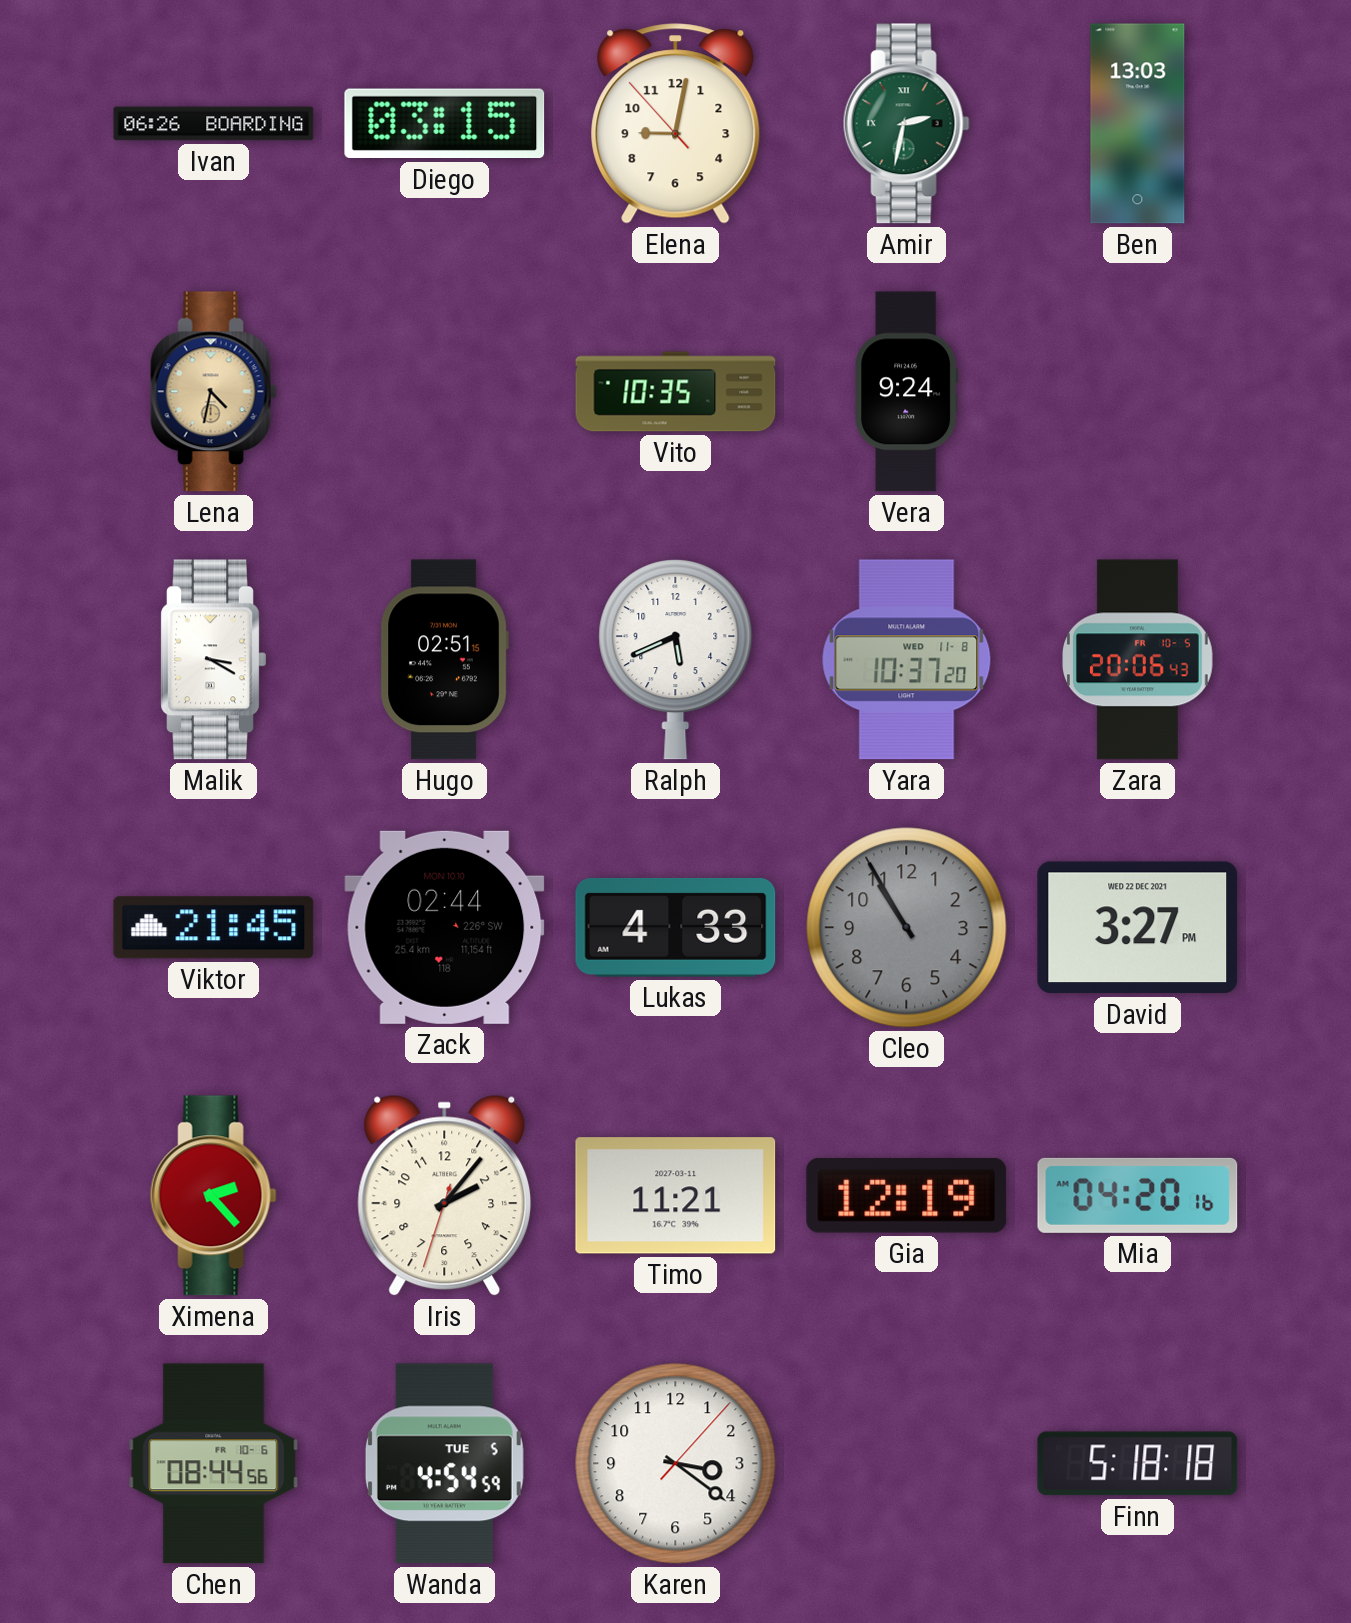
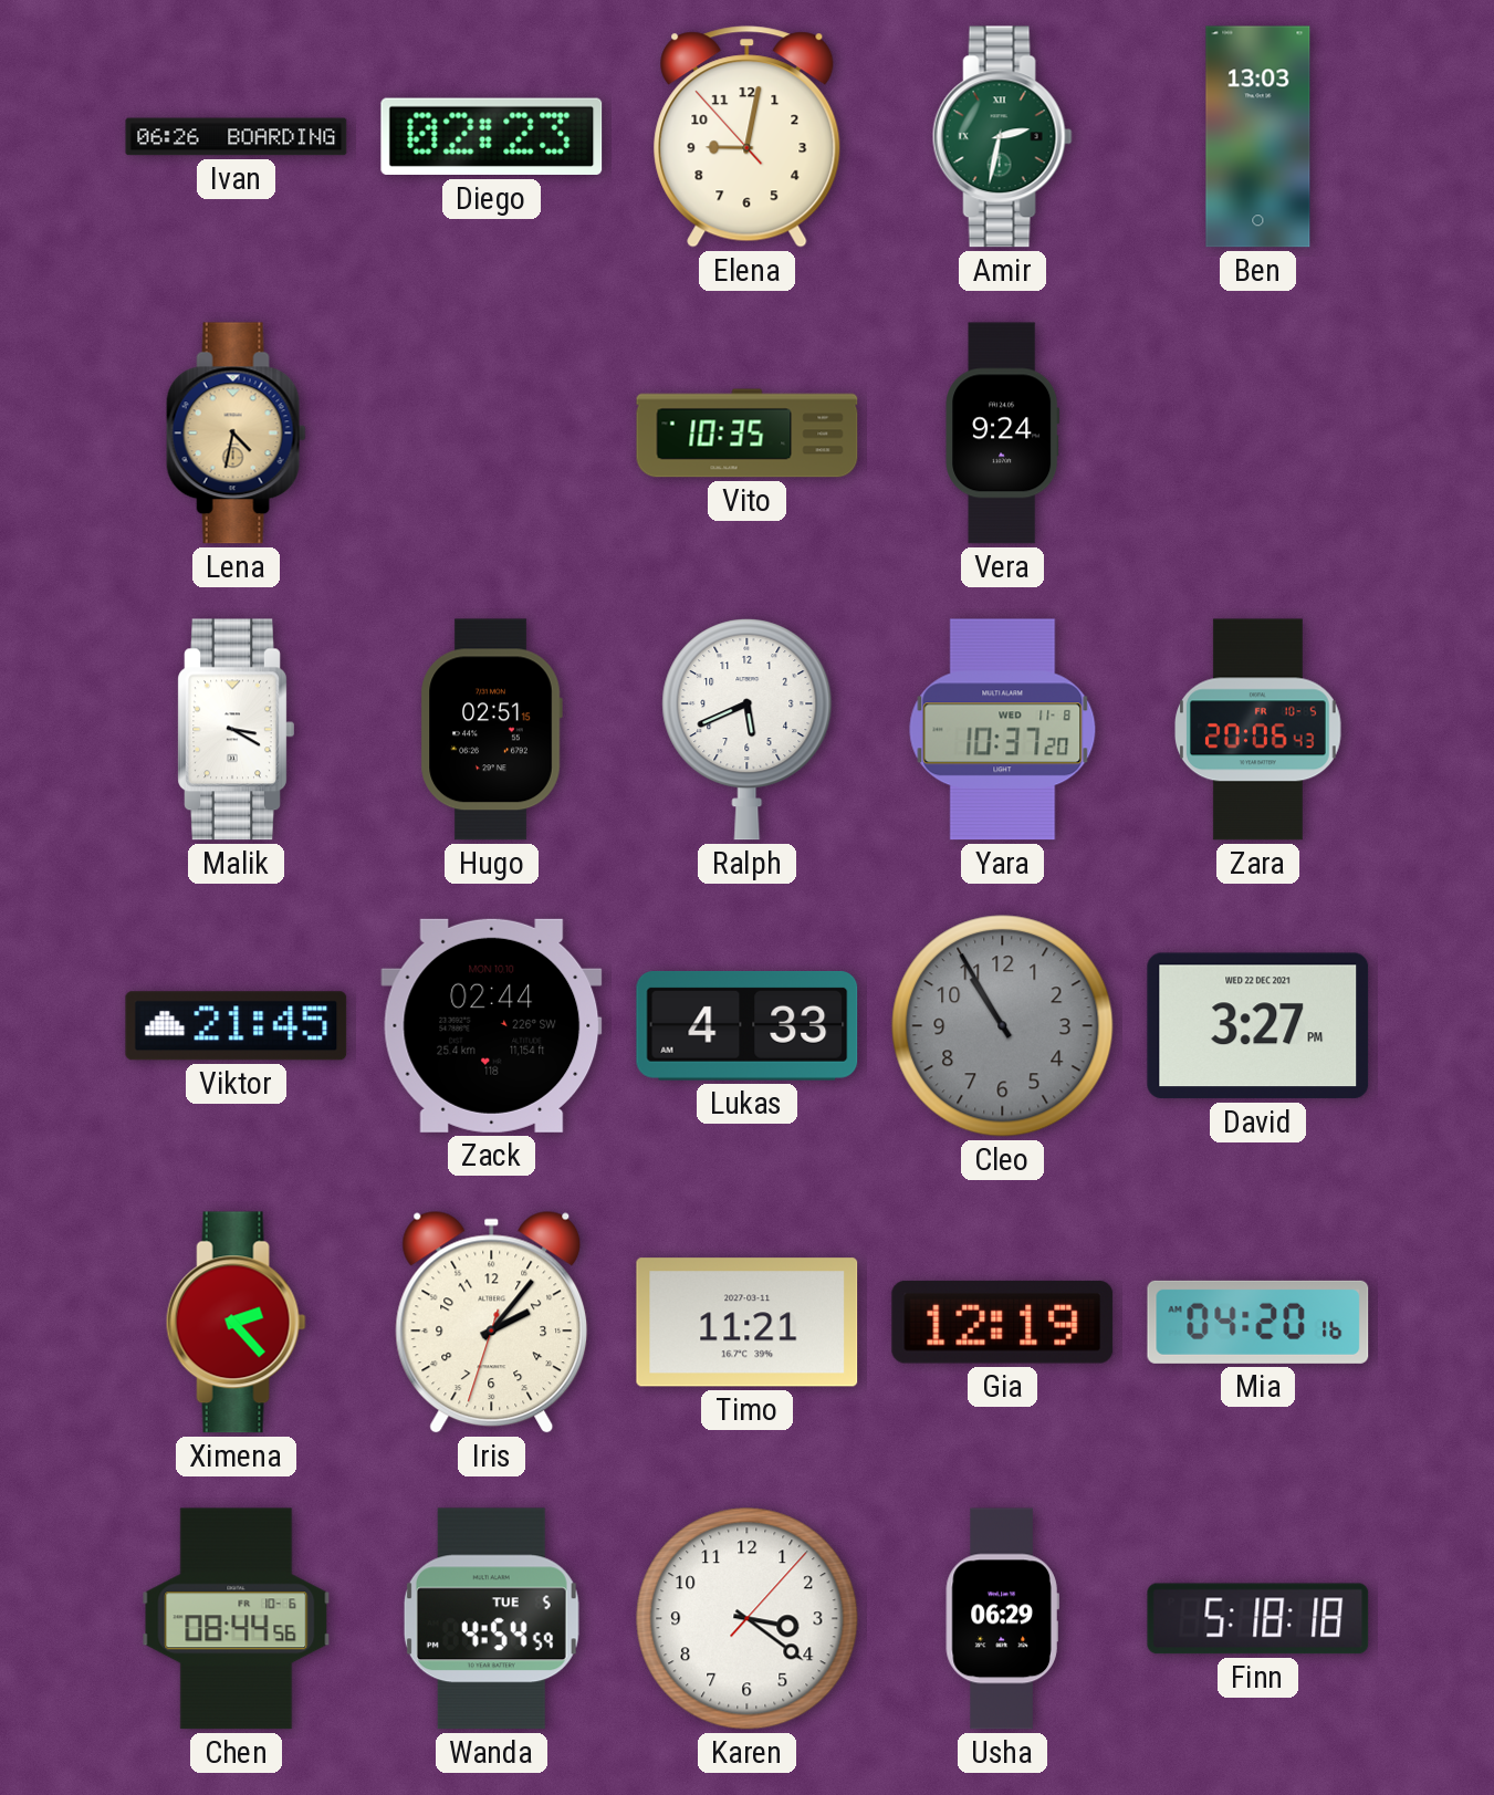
Diego: 03:15 -> 02:23
Usha: none -> 06:29
